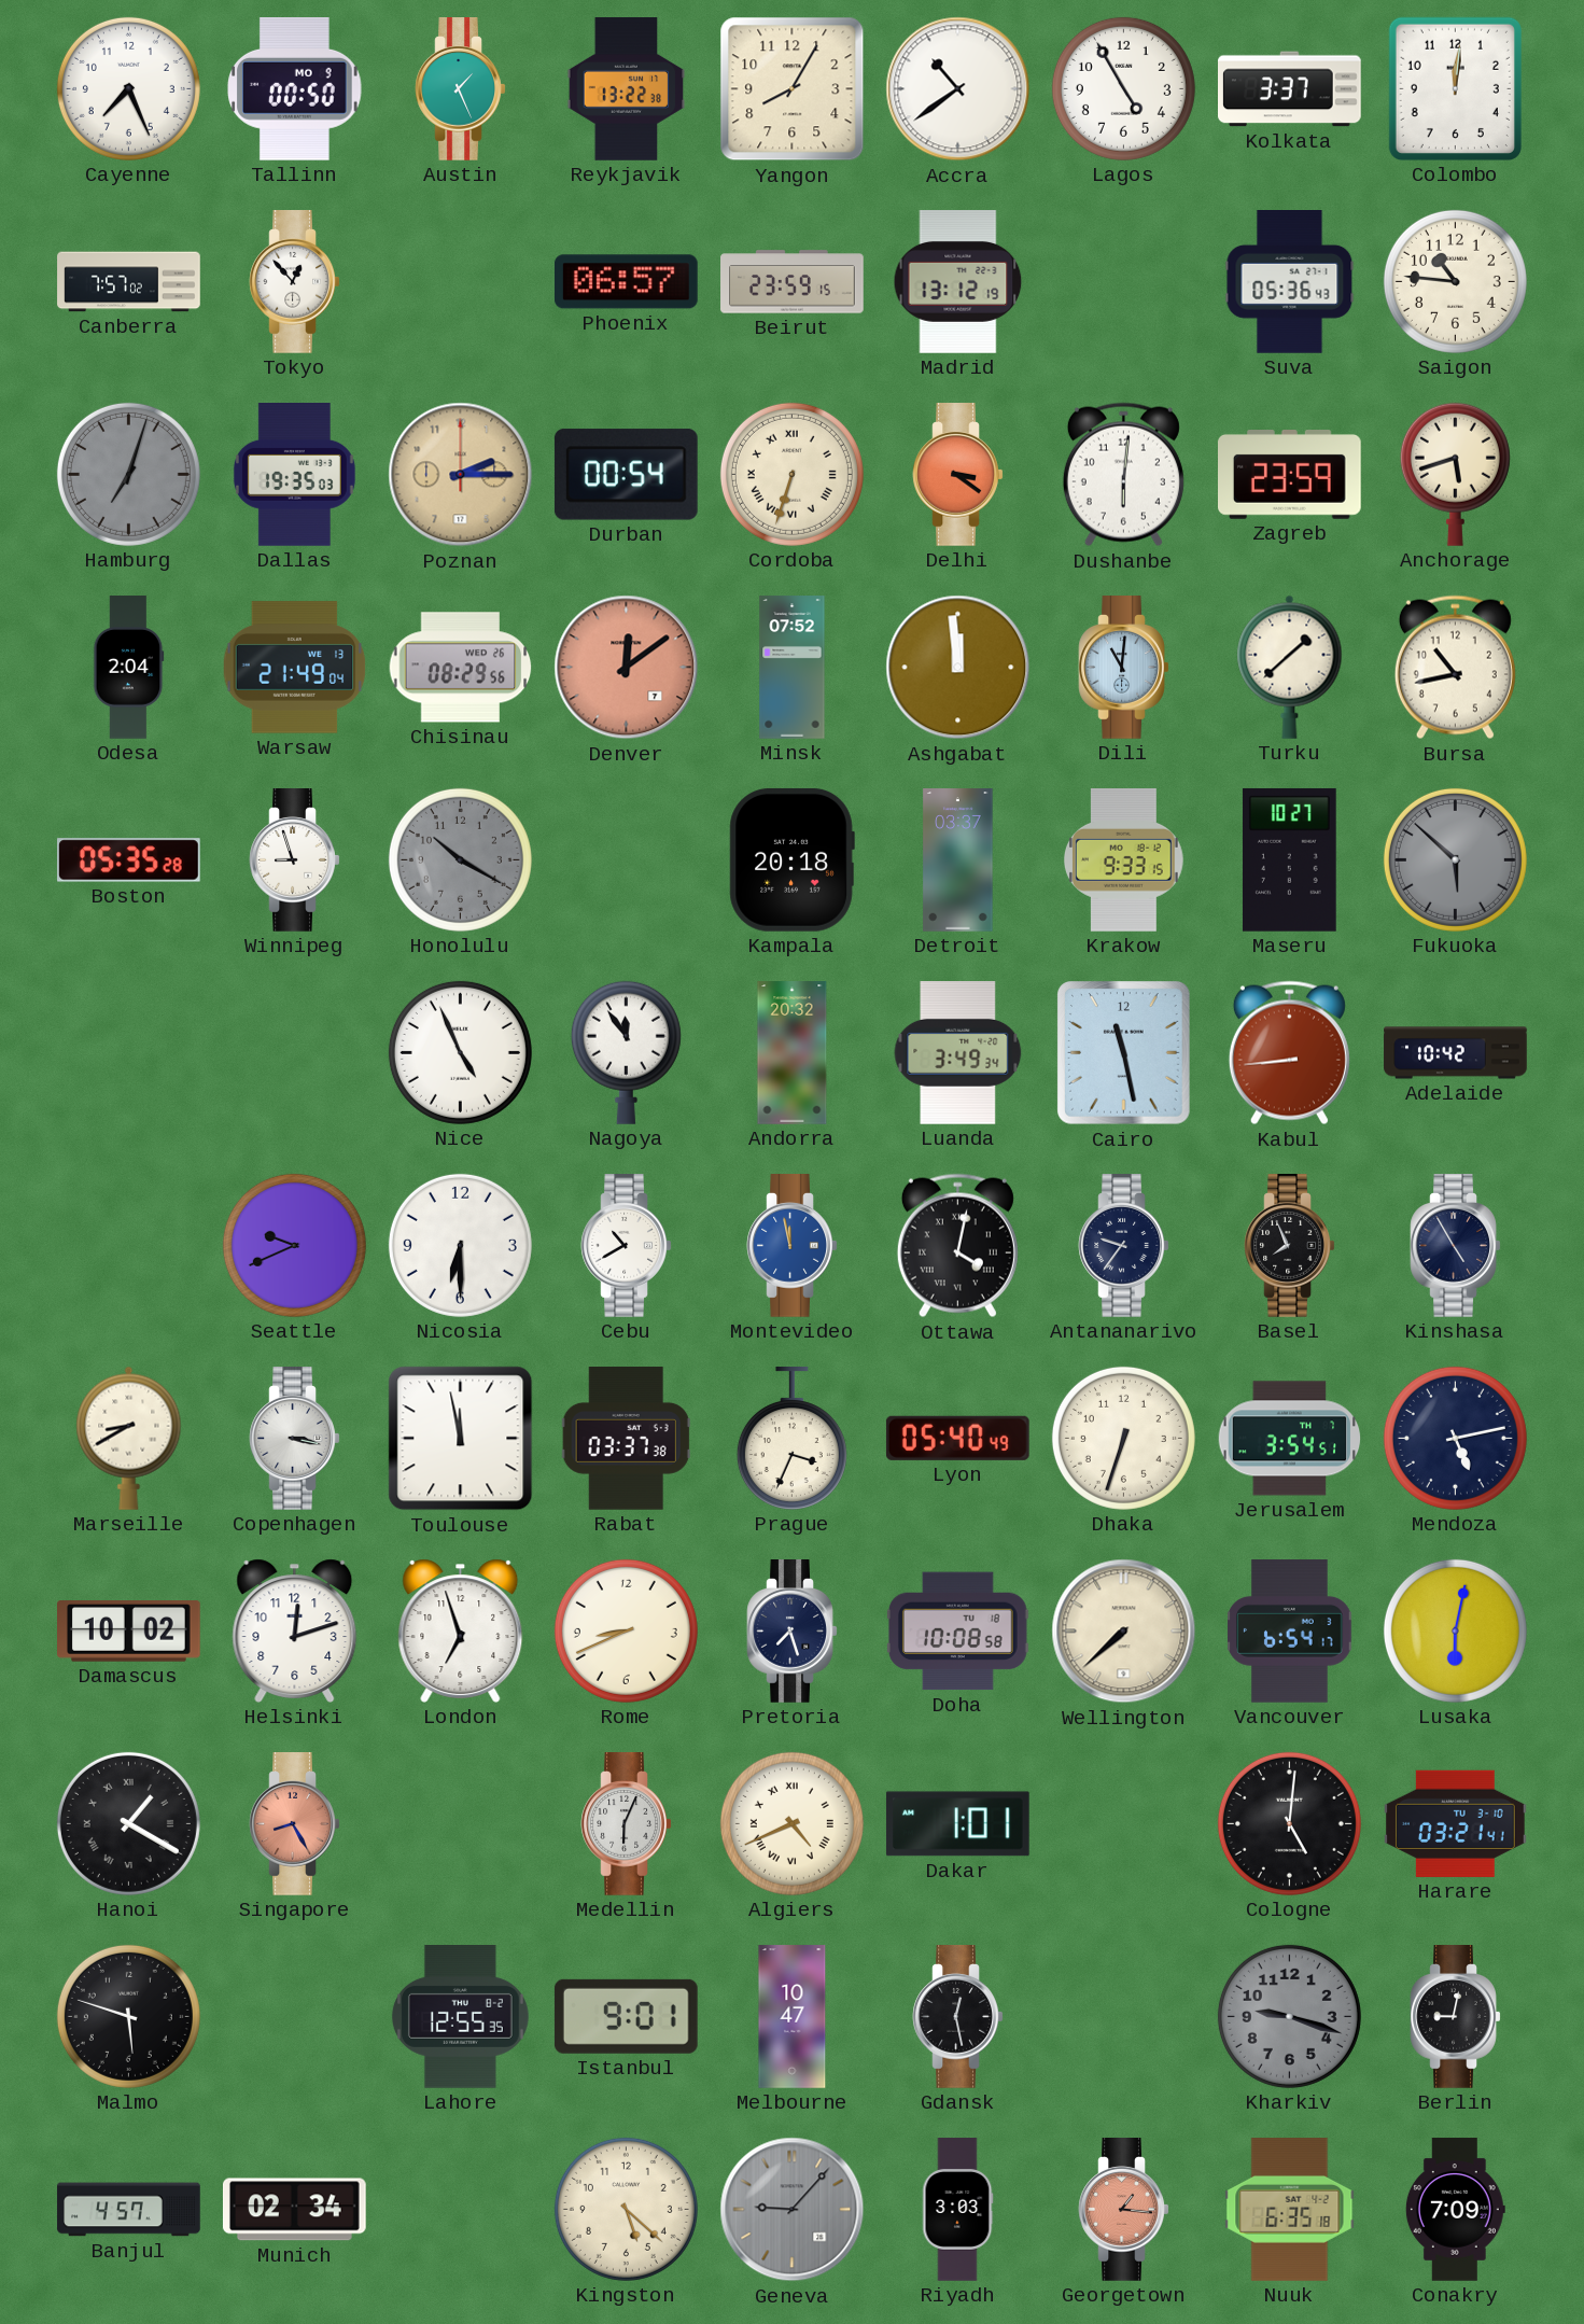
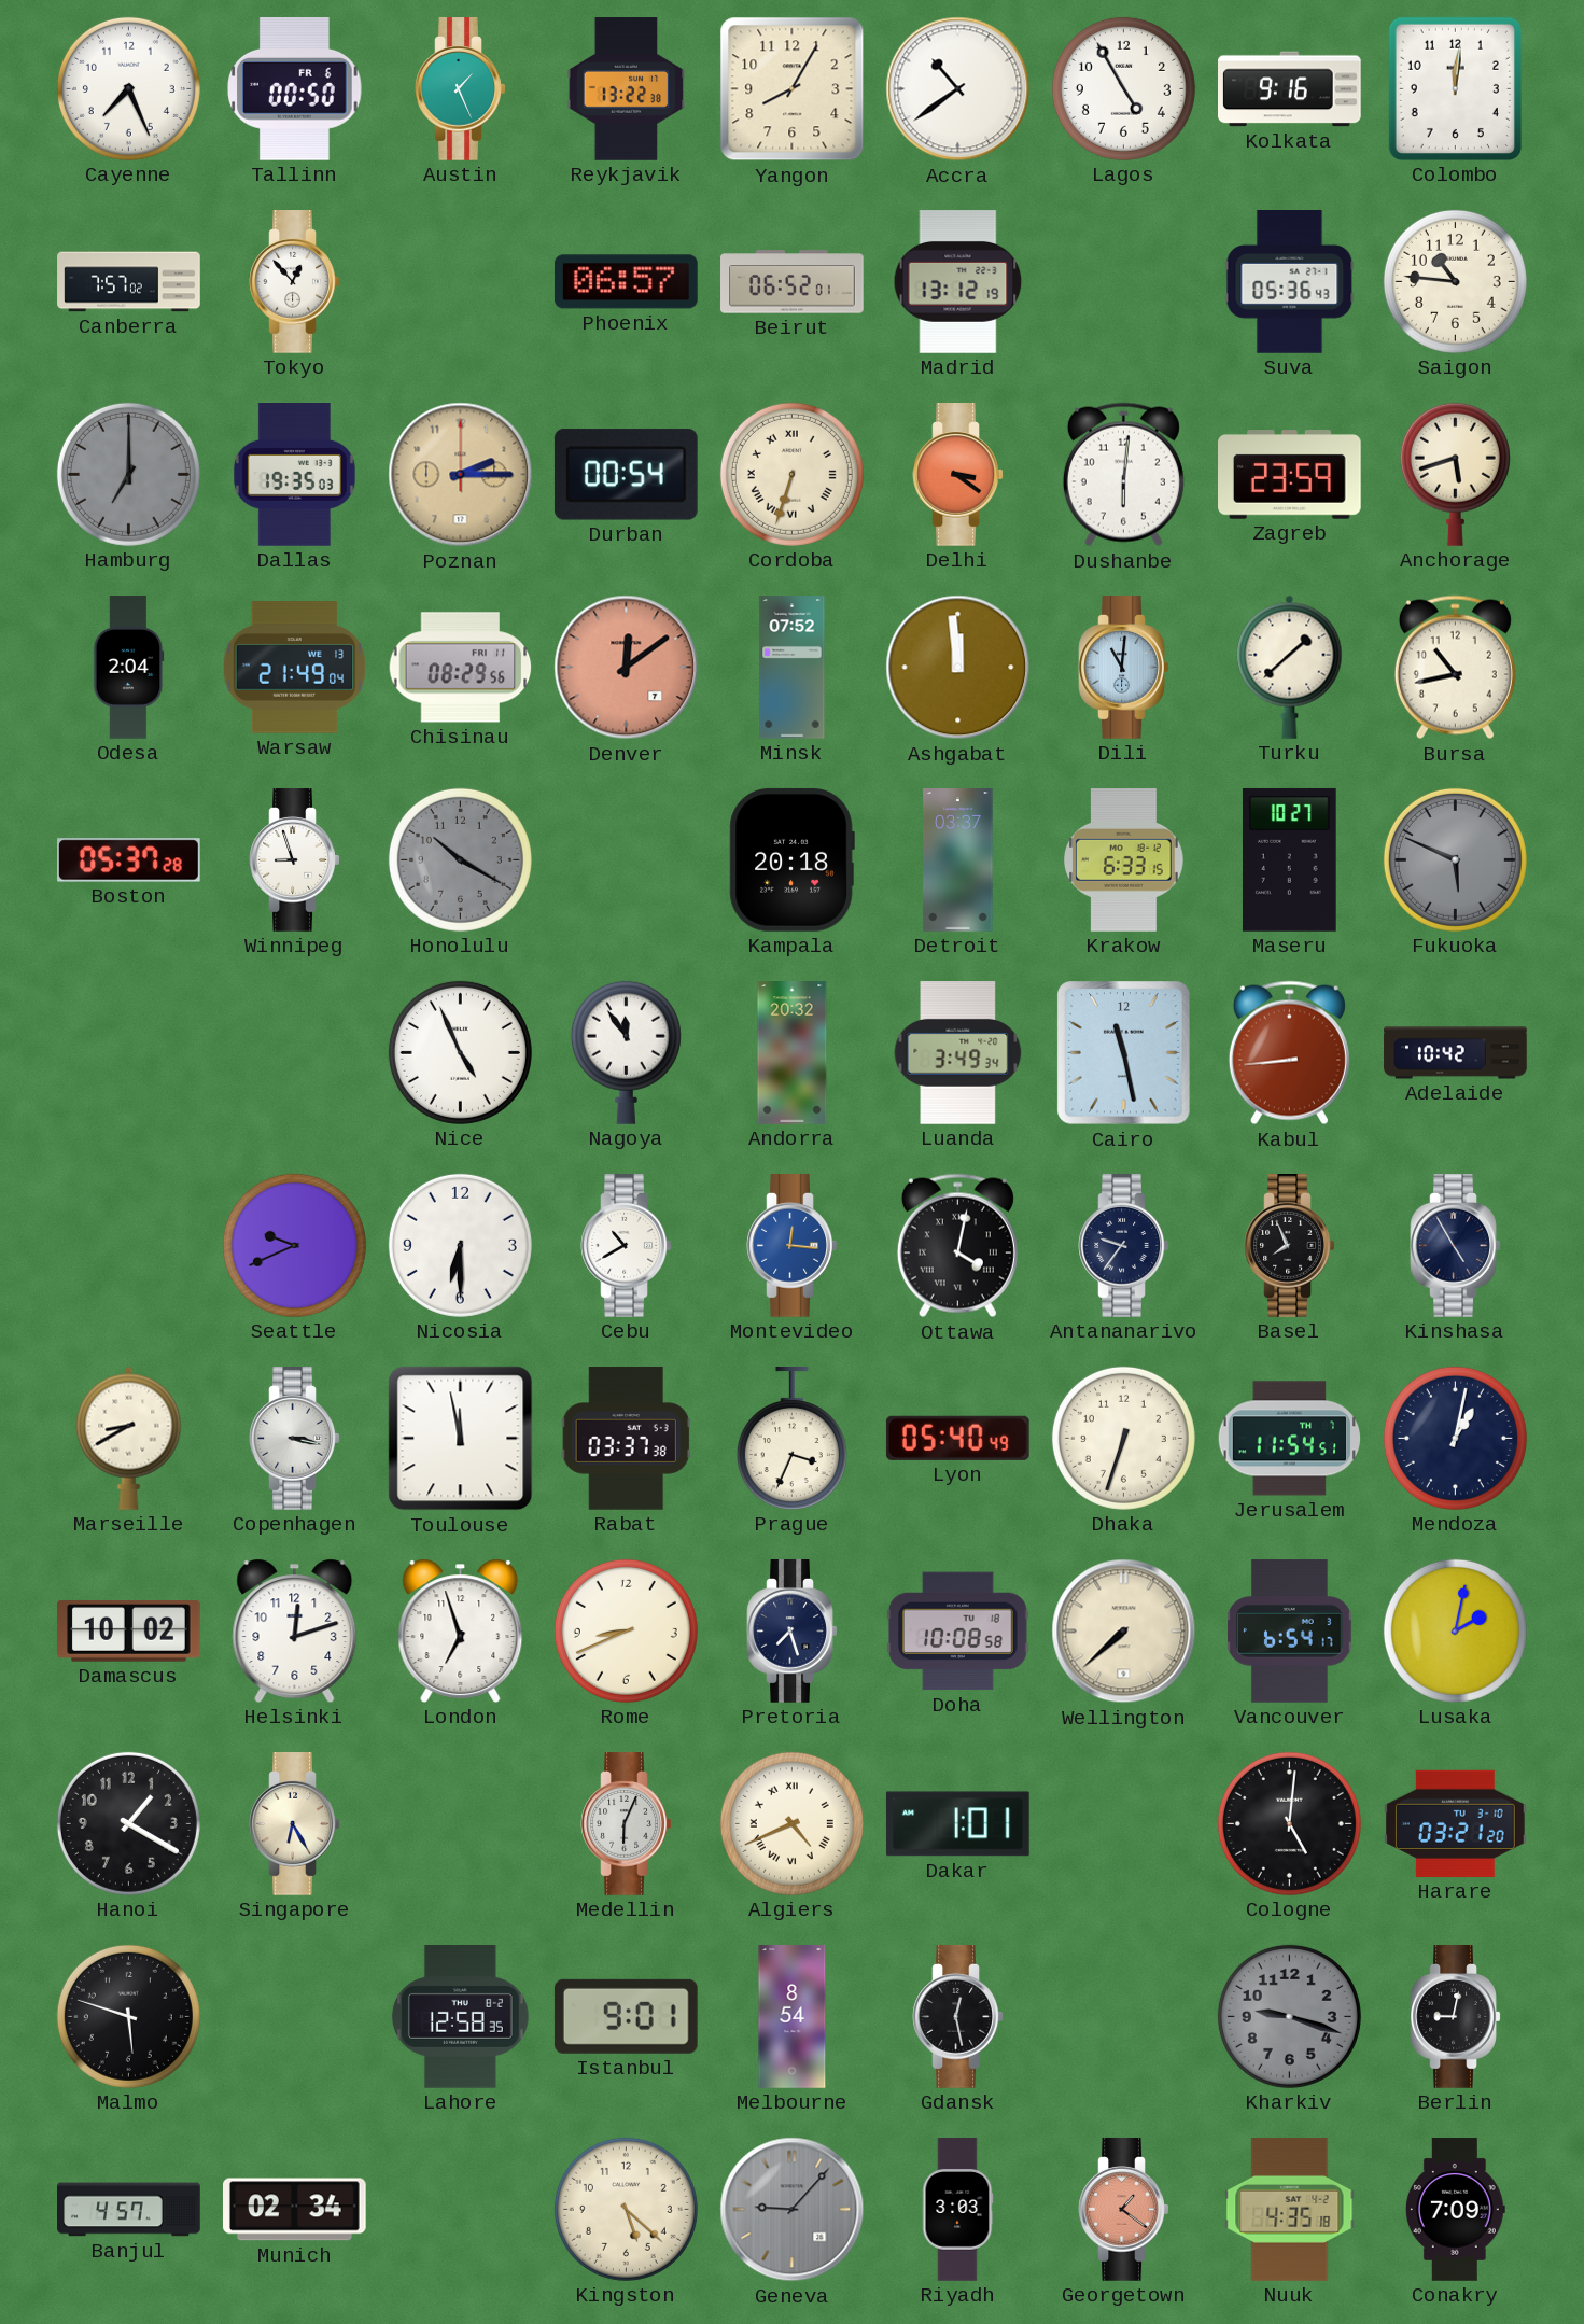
Tallinn date: MO 9 -> FR 6
Kolkata: 3:37 -> 9:16
Beirut: 23:59 -> 06:52
Hamburg: 7:03 -> 7:00
Chisinau date: WED 26 -> FRI 11
Boston: 05:35 -> 05:37
Krakow: 9:33 -> 6:33
Fukuoka: 5:52 -> 5:49
Montevideo: 11:58 -> 12:16
Jerusalem: 3:54 -> 11:54
Mendoza: 5:13 -> 1:02
Lusaka: 6:02 -> 2:02
Hanoi numerals: Roman -> Arabic
Singapore: 8:25 -> 6:25
Singapore dial: salmon -> cream
Harare: 03:21:41 -> 03:21:20
Lahore: 12:55 -> 12:58
Melbourne: 10:47 -> 8:54
Georgetown: 1:16 -> 1:21
Nuuk: 6:35 -> 4:35
